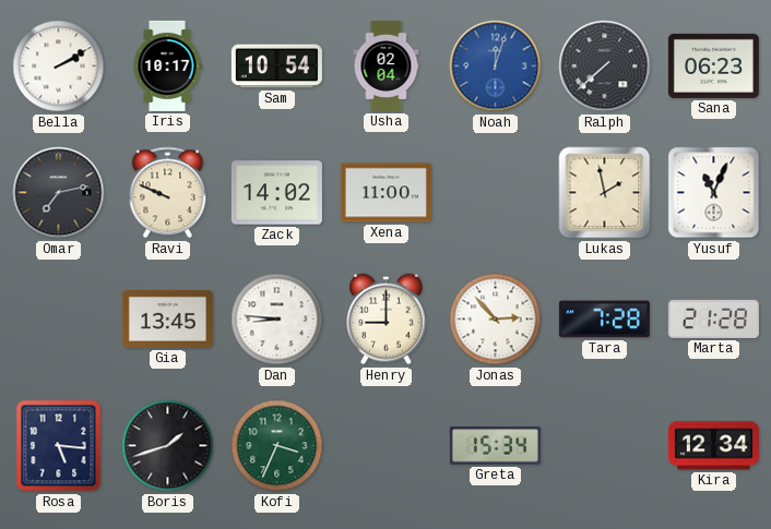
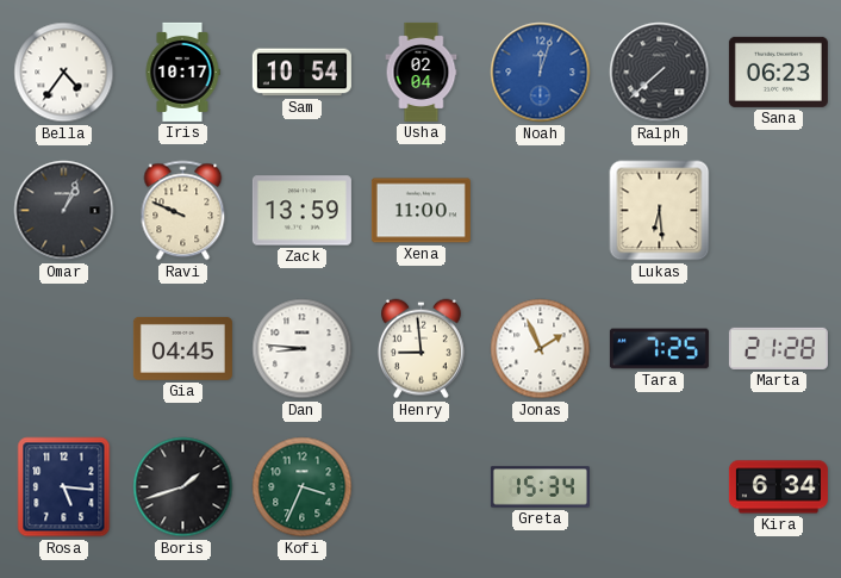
Bella: 2:10 -> 4:36
Omar: 7:13 -> 1:04
Zack: 14:02 -> 13:59
Lukas: 1:58 -> 6:29
Yusuf: 11:04 -> none
Gia: 13:45 -> 04:45
Henry: 9:00 -> 8:59
Jonas: 2:53 -> 1:56
Tara: 7:28 -> 7:25
Kira: 12:34 -> 6:34
